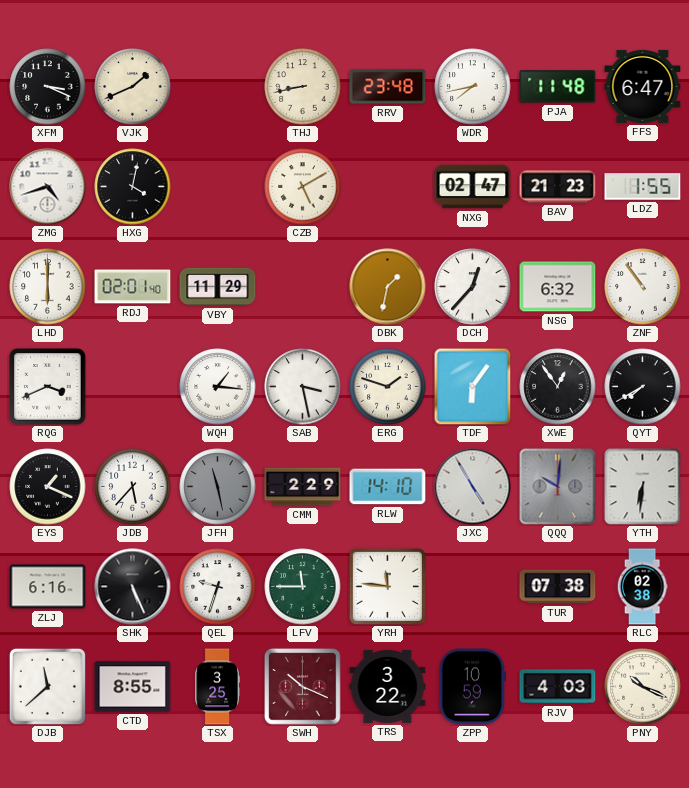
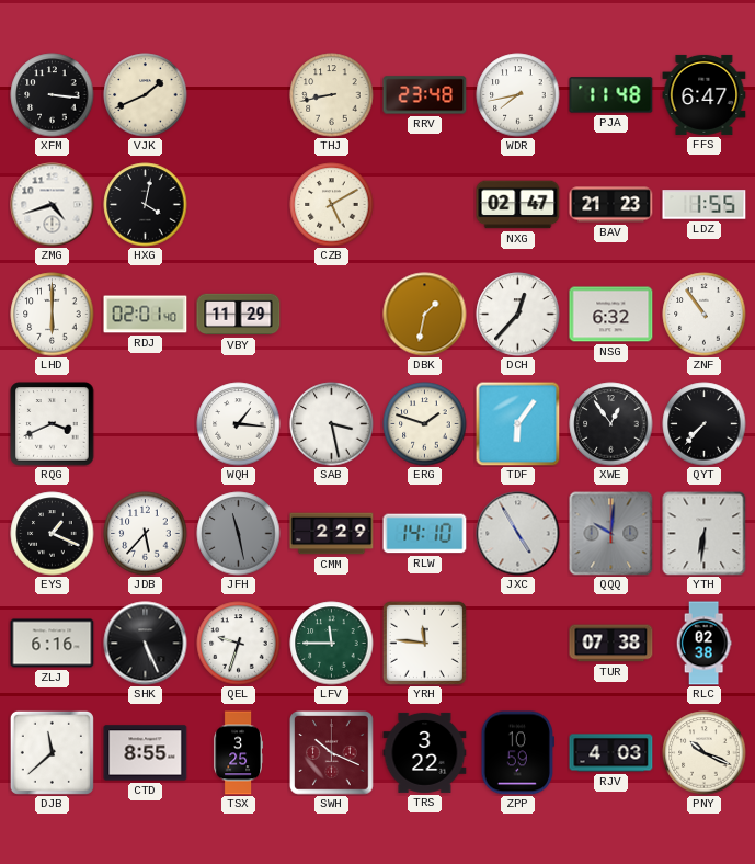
XFM: 3:19 -> 3:16
QYT: 7:40 -> 7:37
